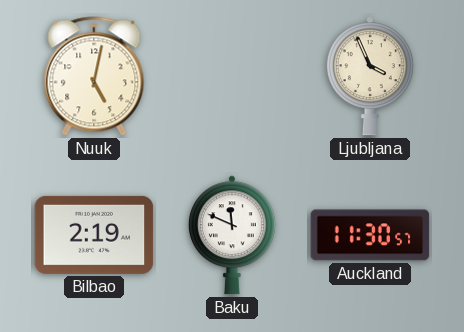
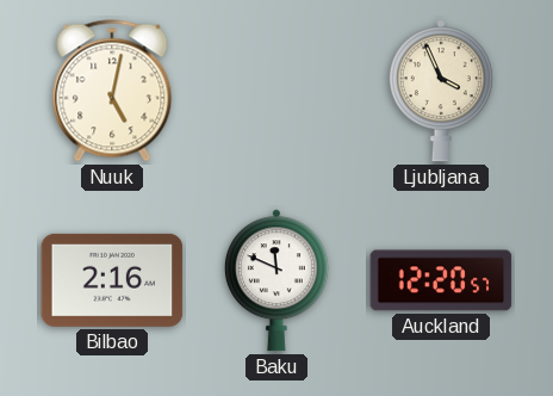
Bilbao: 2:19 -> 2:16
Auckland: 11:30 -> 12:20
